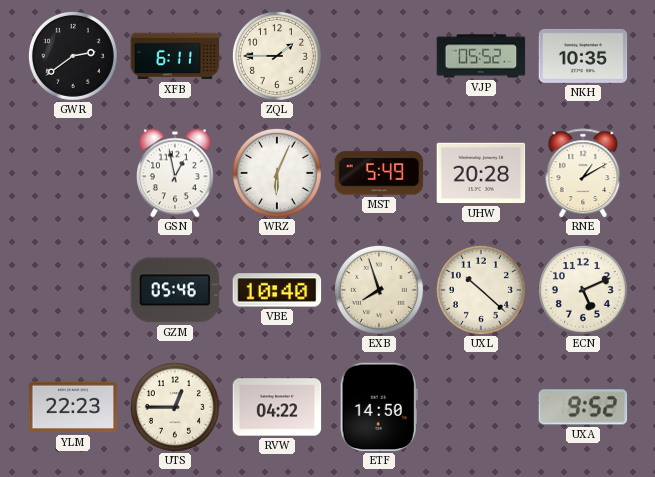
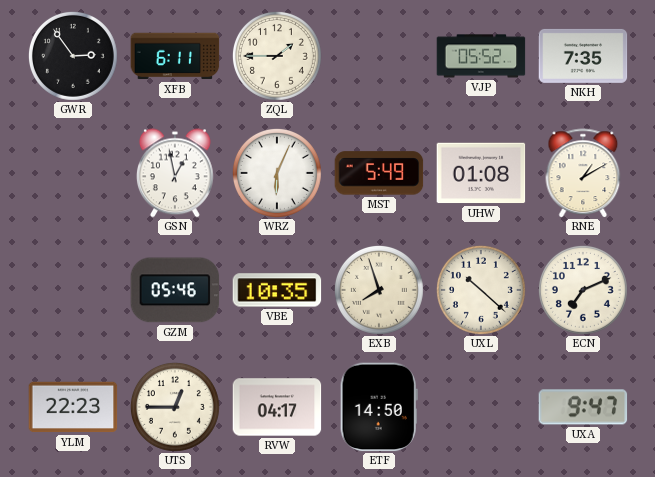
GWR: 2:39 -> 2:54
NKH: 10:35 -> 7:35
UHW: 20:28 -> 01:08
VBE: 10:40 -> 10:35
ECN: 5:11 -> 7:11
RVW: 04:22 -> 04:17
UXA: 9:52 -> 9:47
